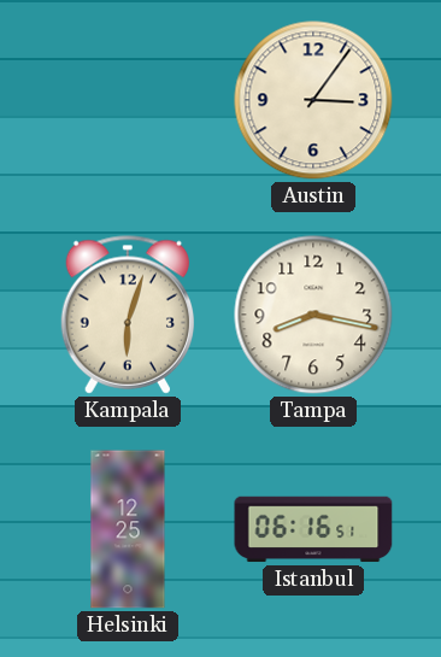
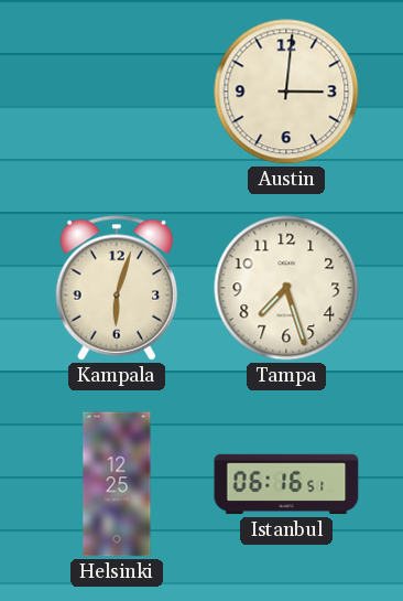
Austin: 3:06 -> 3:01
Tampa: 8:17 -> 7:27
